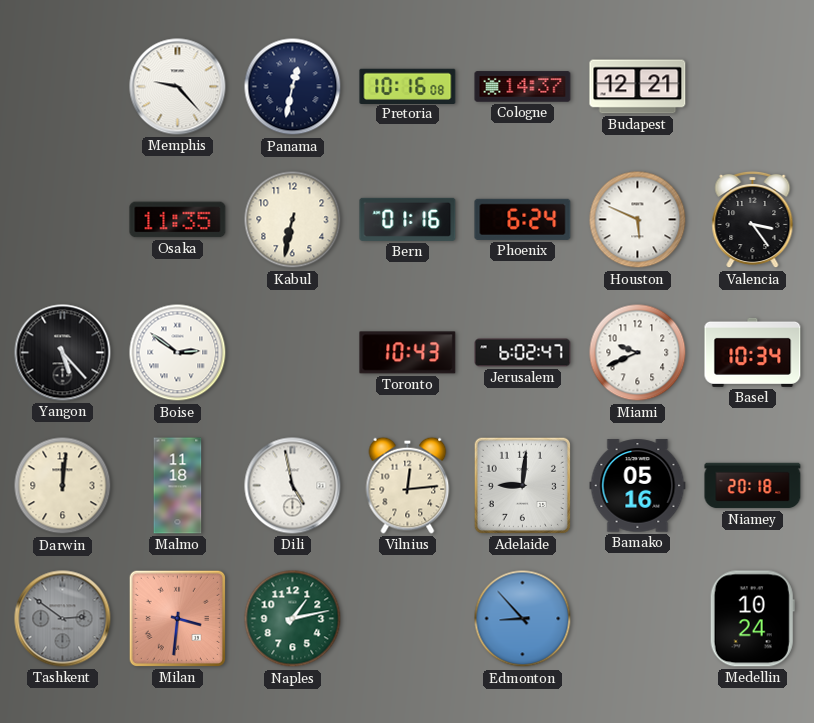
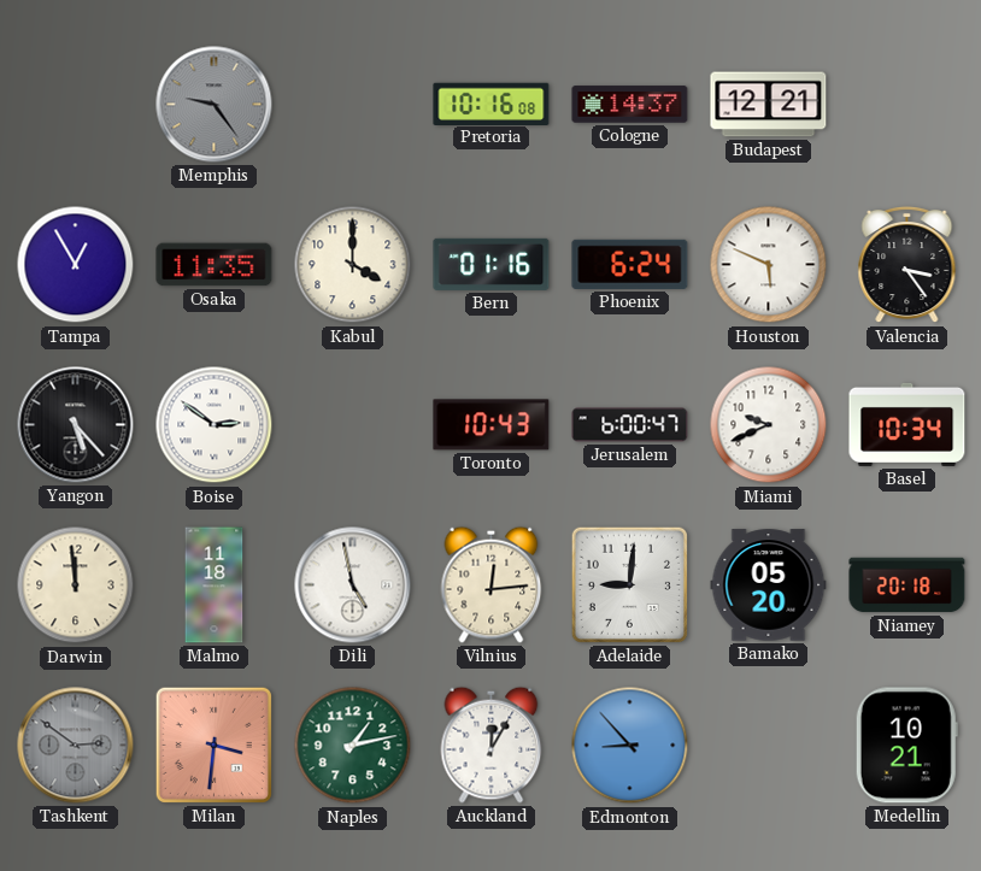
Memphis: 9:23 -> 9:24
Memphis dial: white -> grey
Panama: 12:32 -> none
Tampa: none -> 12:55
Kabul: 6:32 -> 4:00
Jerusalem: 6:02 -> 6:00
Darwin: 12:01 -> 11:59
Bamako: 05:16 -> 05:20
Auckland: none -> 12:05
Medellin: 10:24 -> 10:21
